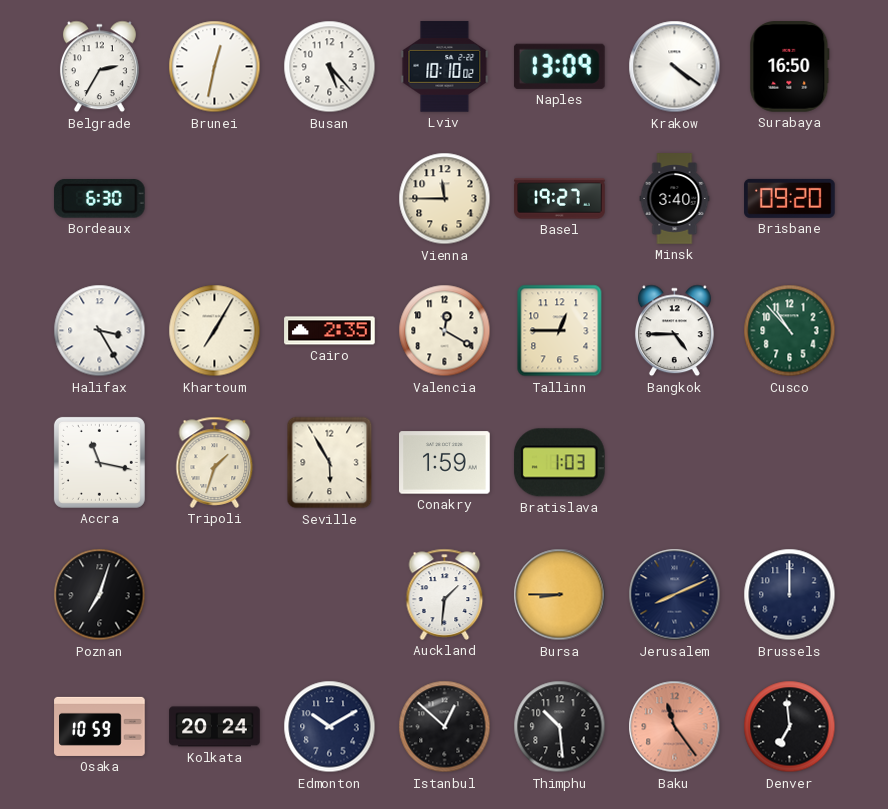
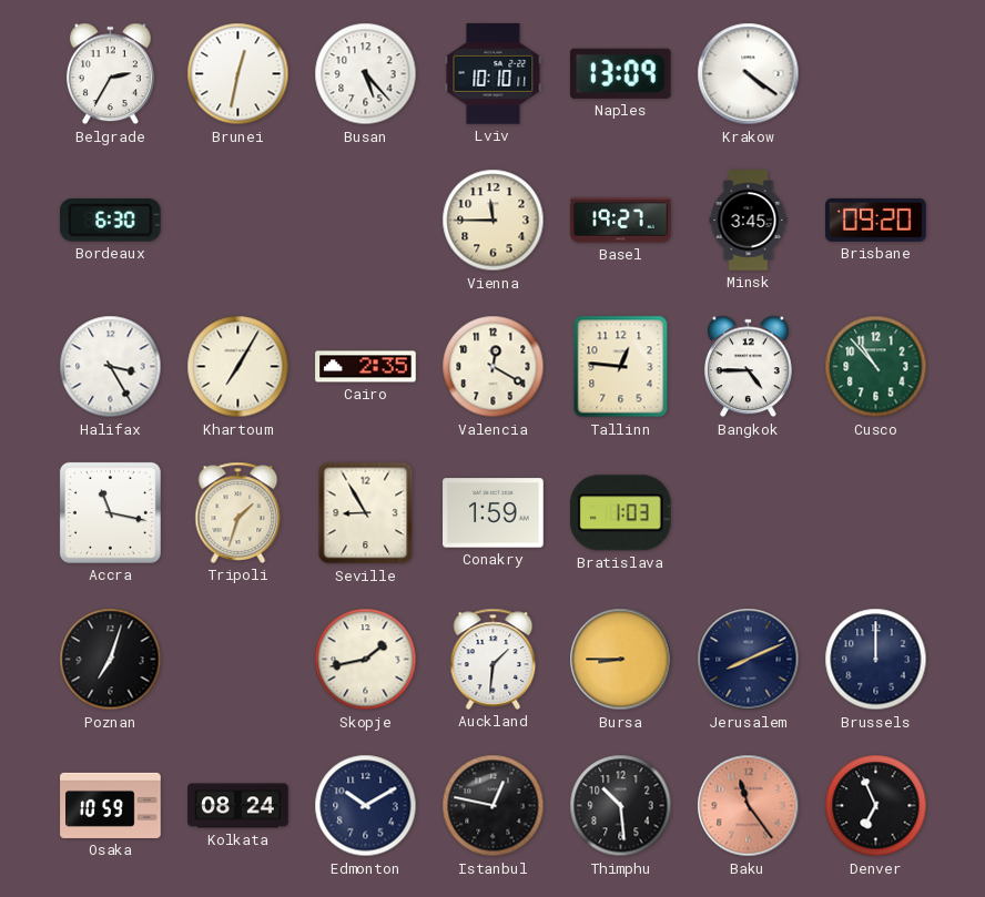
Lviv: 10:10:02 -> 10:10:11
Surabaya: 16:50 -> none
Minsk: 3:40 -> 3:45
Tallinn: 12:45 -> 12:46
Seville: 5:55 -> 8:55
Skopje: none -> 1:43
Kolkata: 20:24 -> 08:24
Istanbul: 12:52 -> 12:47
Denver: 6:59 -> 6:56
